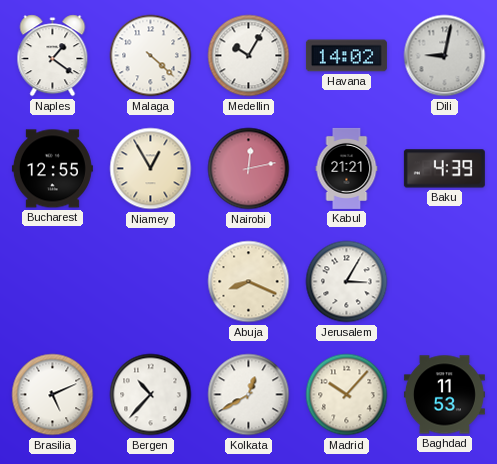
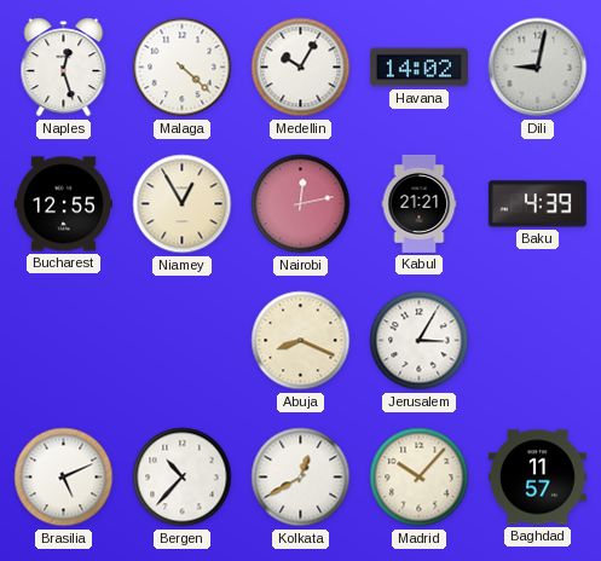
Naples: 1:21 -> 12:27
Baghdad: 11:53 -> 11:57
